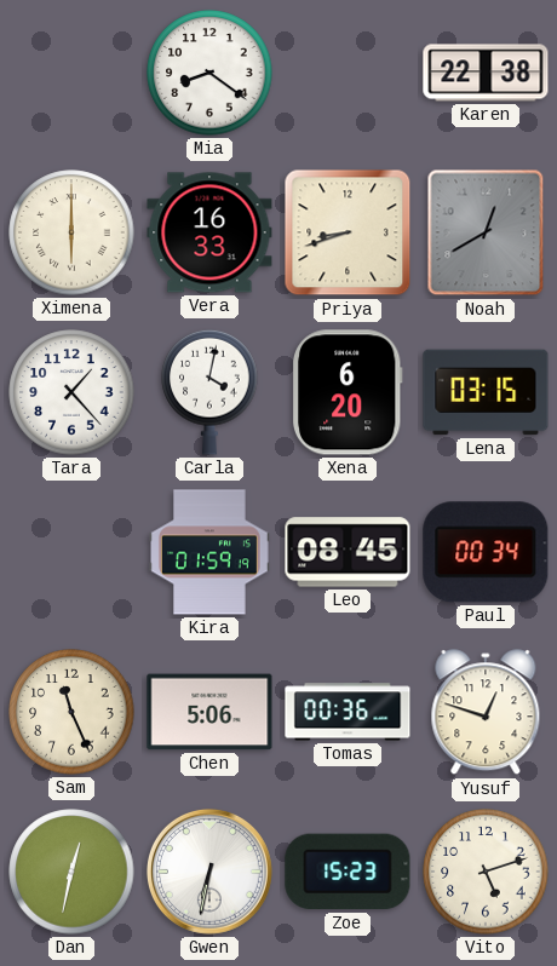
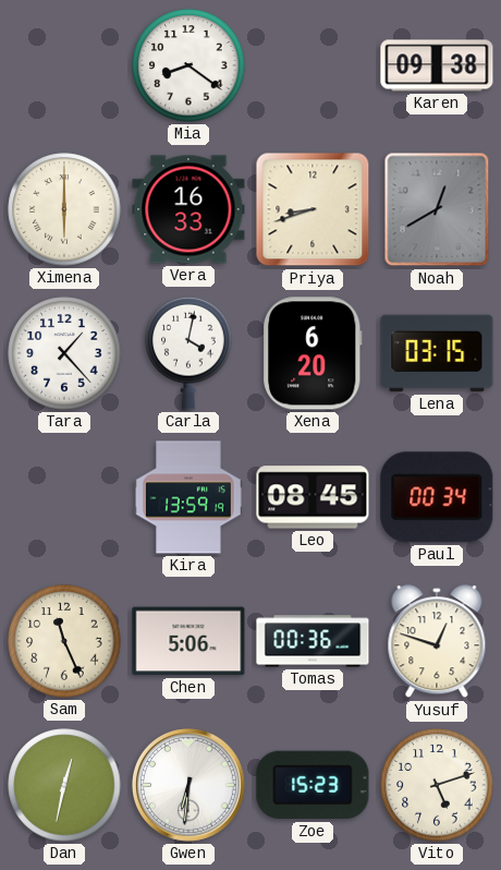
Karen: 22:38 -> 09:38
Kira: 01:59 -> 13:59
Gwen: 6:32 -> 6:31
